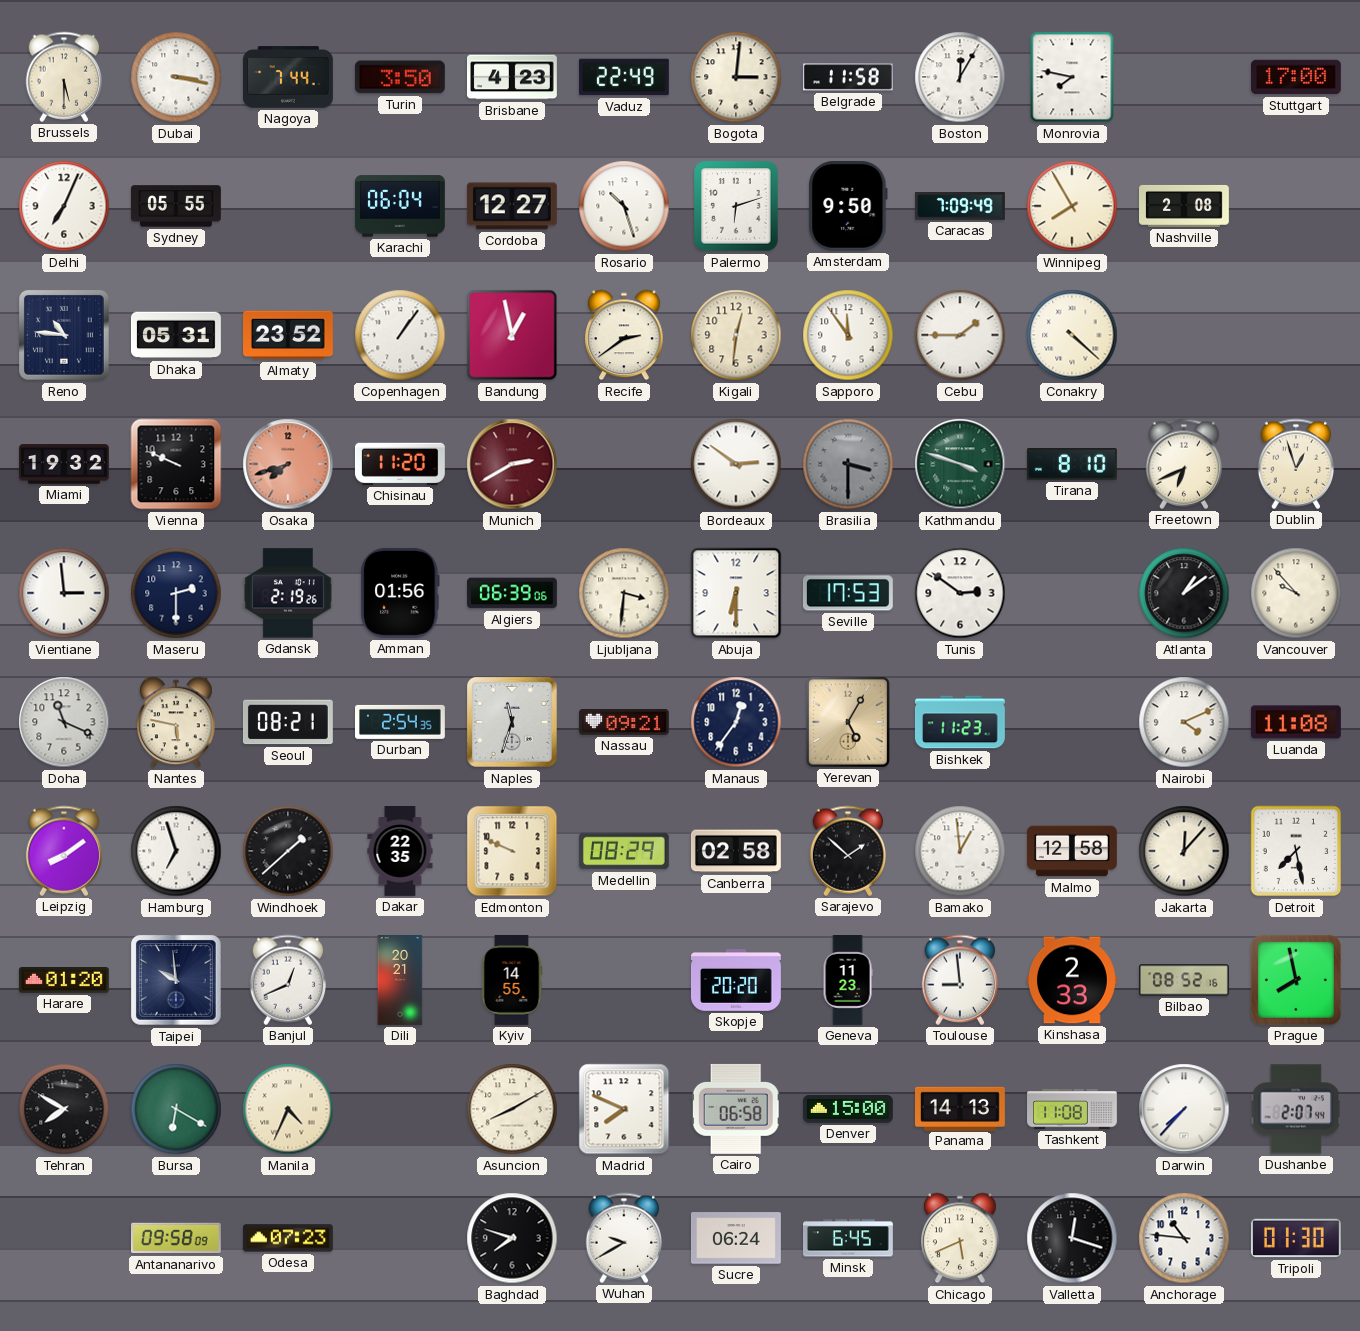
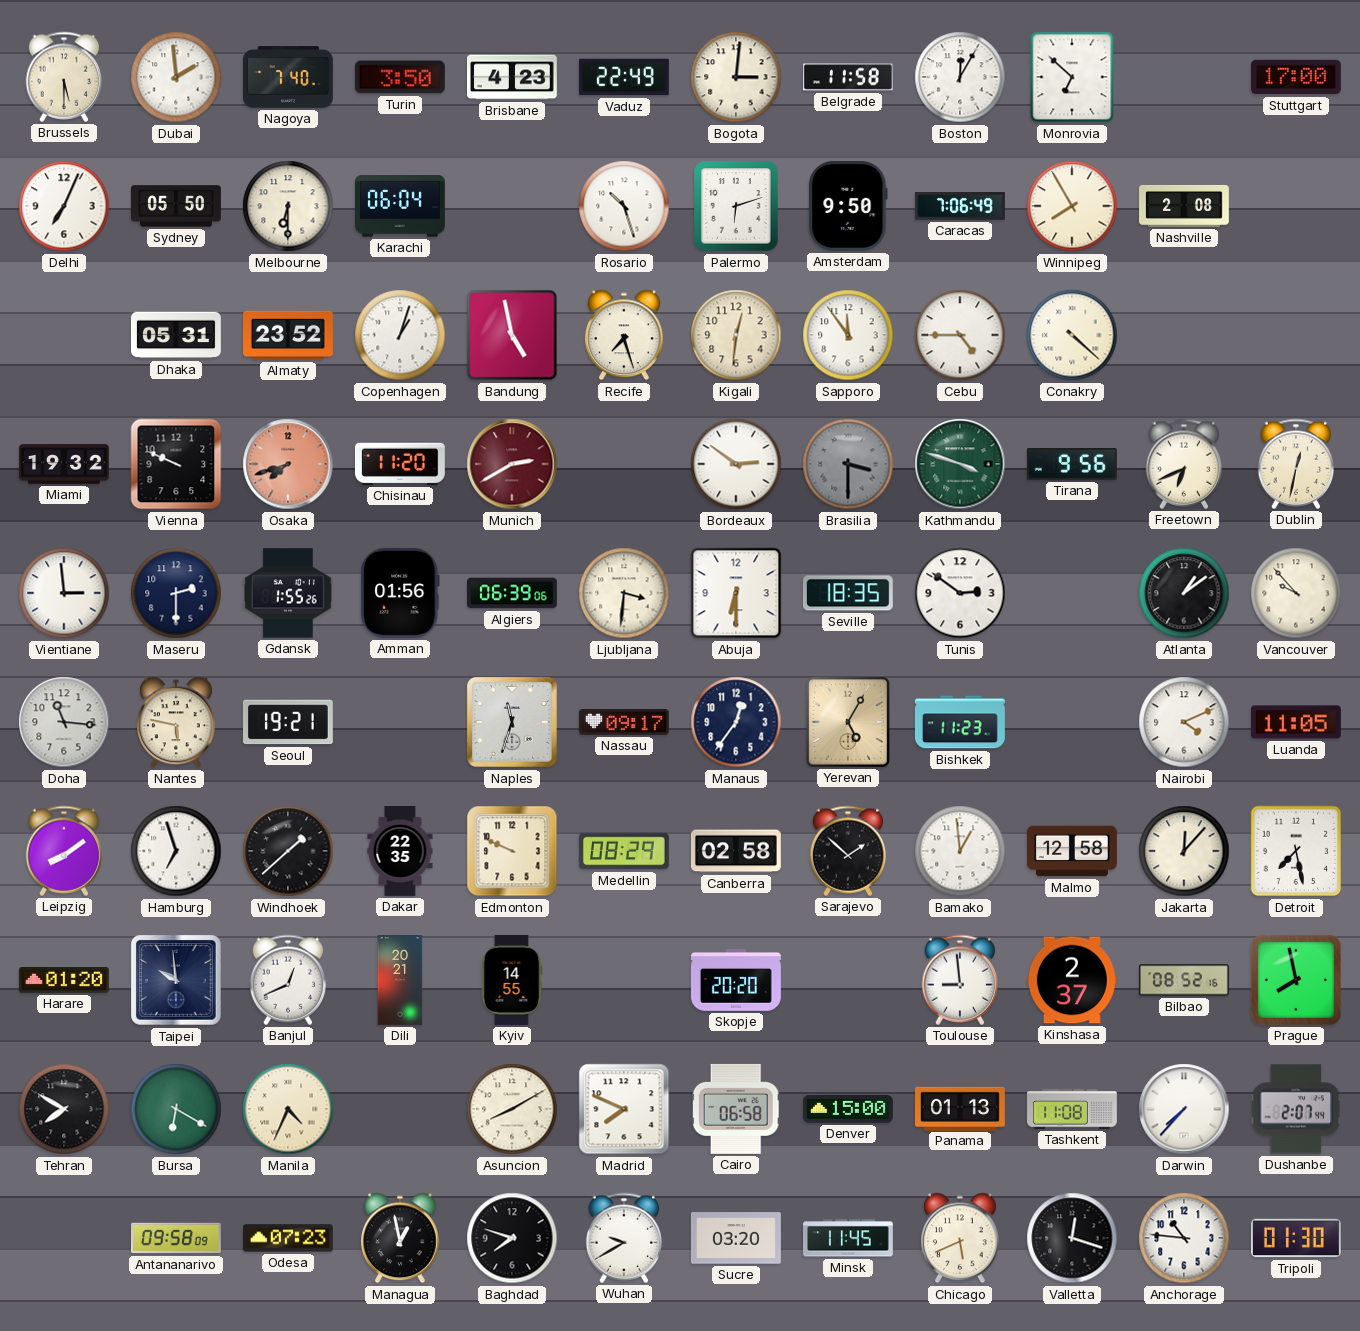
Dubai: 3:17 -> 1:59
Nagoya: 7:44 -> 7:40
Monrovia: 7:47 -> 6:52
Sydney: 05:55 -> 05:50
Melbourne: none -> 6:30
Cordoba: 12:27 -> none
Caracas: 7:09 -> 7:06
Reno: 10:46 -> none
Copenhagen: 1:06 -> 1:03
Bandung: 12:58 -> 4:58
Recife: 2:39 -> 7:27
Cebu: 1:45 -> 4:45
Tirana: 8:10 -> 9:56
Dublin: 12:57 -> 12:32
Gdansk: 2:19 -> 1:55
Seville: 17:53 -> 18:35
Doha: 11:19 -> 11:16
Seoul: 08:21 -> 19:21
Durban: 2:54 -> none
Nassau: 09:21 -> 09:17
Luanda: 11:08 -> 11:05
Geneva: 11:23 -> none
Kinshasa: 2:33 -> 2:37
Panama: 14:13 -> 01:13
Managua: none -> 12:58
Sucre: 06:24 -> 03:20
Minsk: 6:45 -> 11:45
